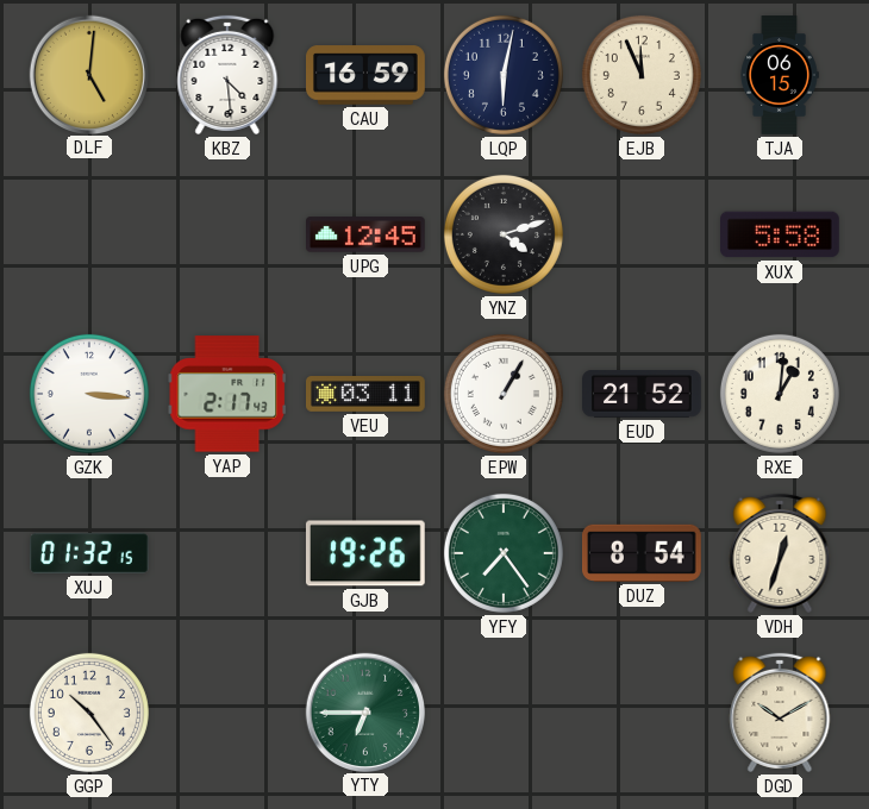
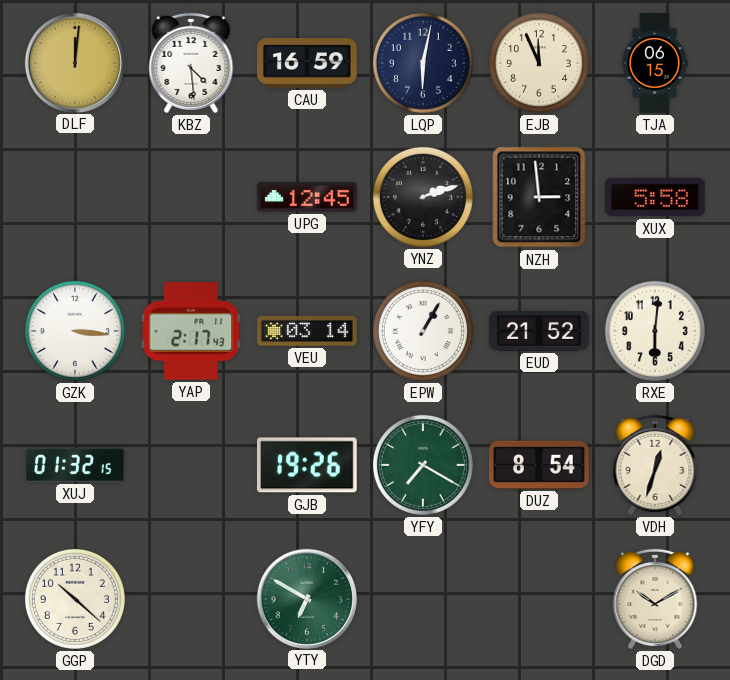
DLF: 5:01 -> 12:01
YNZ: 4:12 -> 2:12
NZH: none -> 2:59
VEU: 03:11 -> 03:14
RXE: 1:01 -> 6:01
YFY: 7:24 -> 7:20
GGP: 10:24 -> 10:22
YTY: 6:45 -> 6:50
